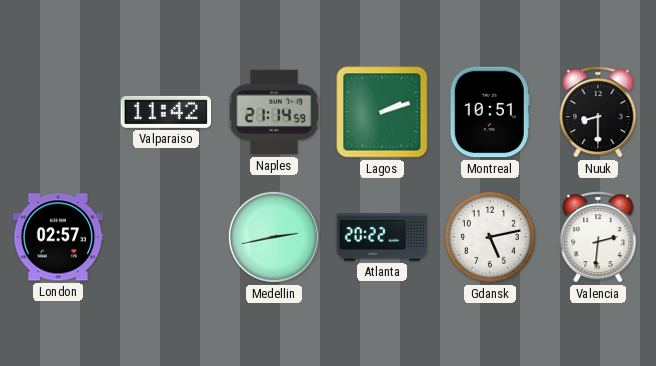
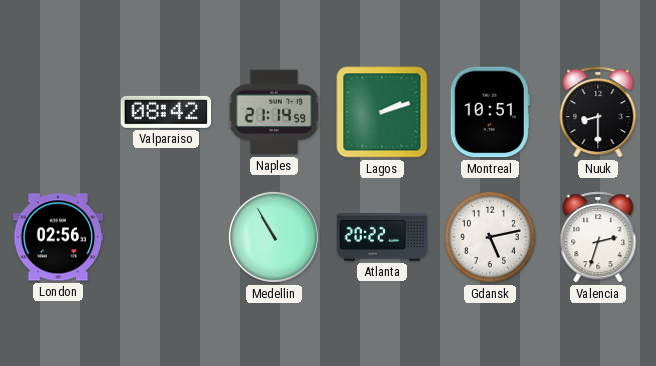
Valparaiso: 11:42 -> 08:42
London: 02:57 -> 02:56
Medellin: 2:43 -> 10:55
Valencia: 2:31 -> 2:33
